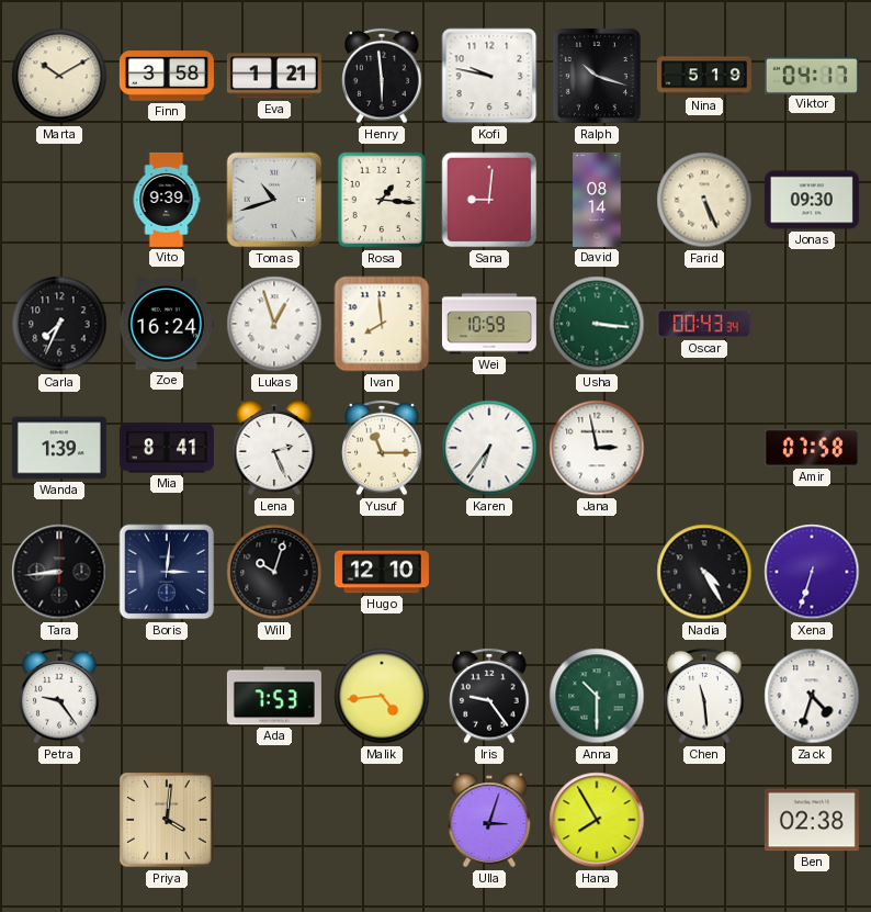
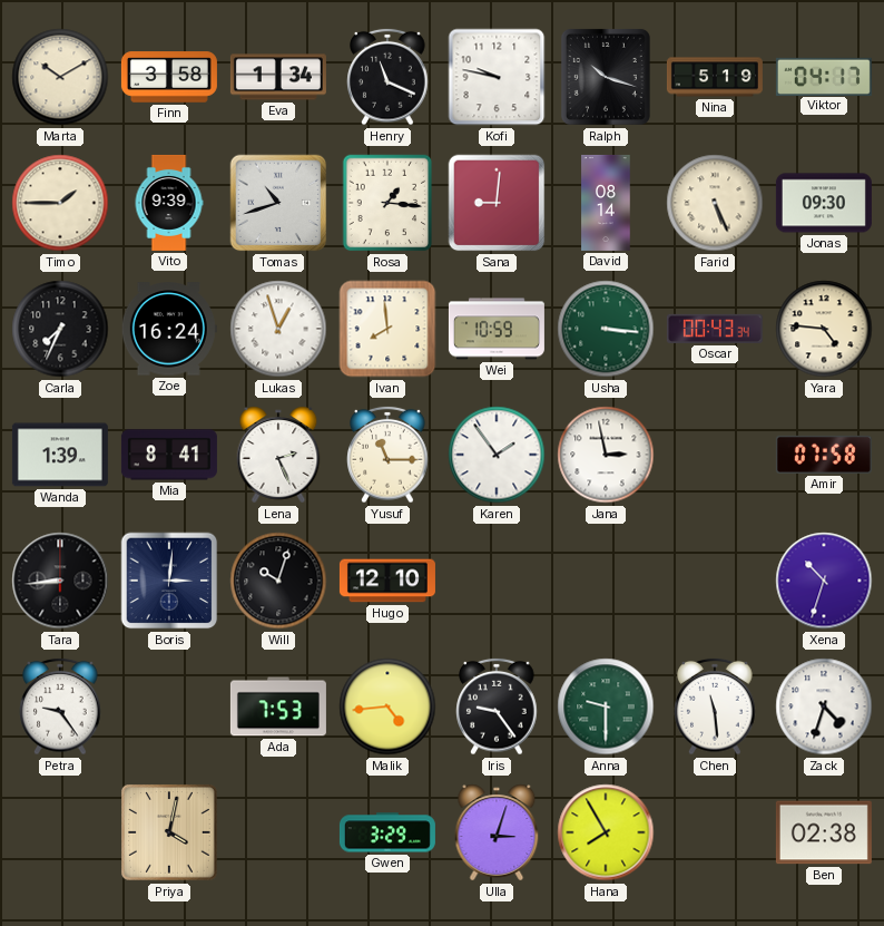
Eva: 1:21 -> 1:34
Henry: 5:59 -> 11:19
Timo: none -> 1:45
Yara: none -> 4:46
Karen: 6:36 -> 1:54
Nadia: 4:25 -> none
Xena: 6:33 -> 10:33
Anna: 10:30 -> 9:30
Priya: 4:01 -> 4:02
Gwen: none -> 3:29
